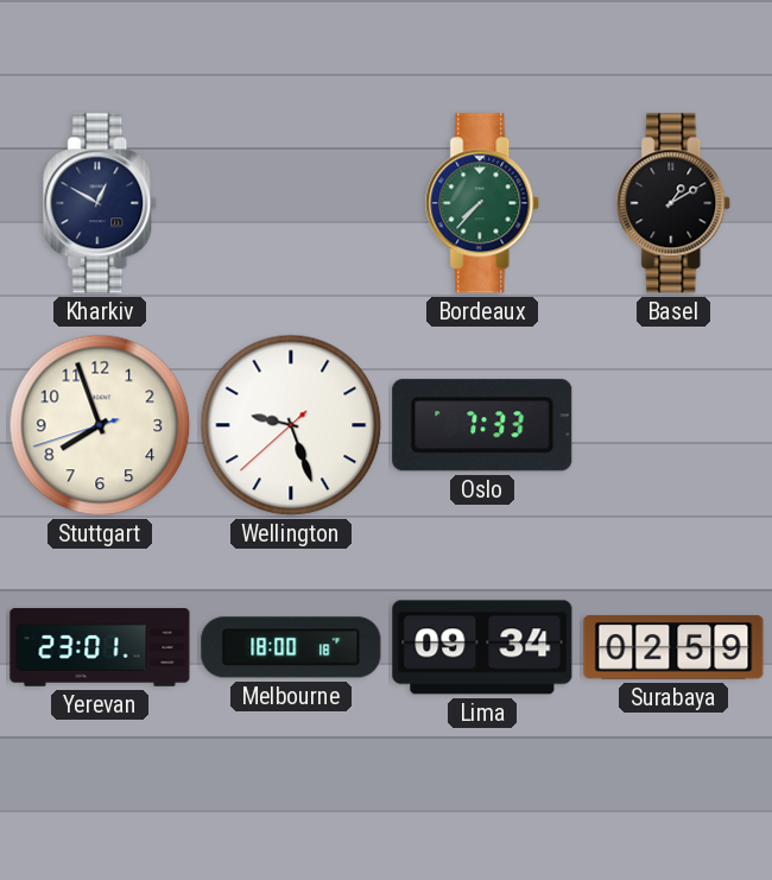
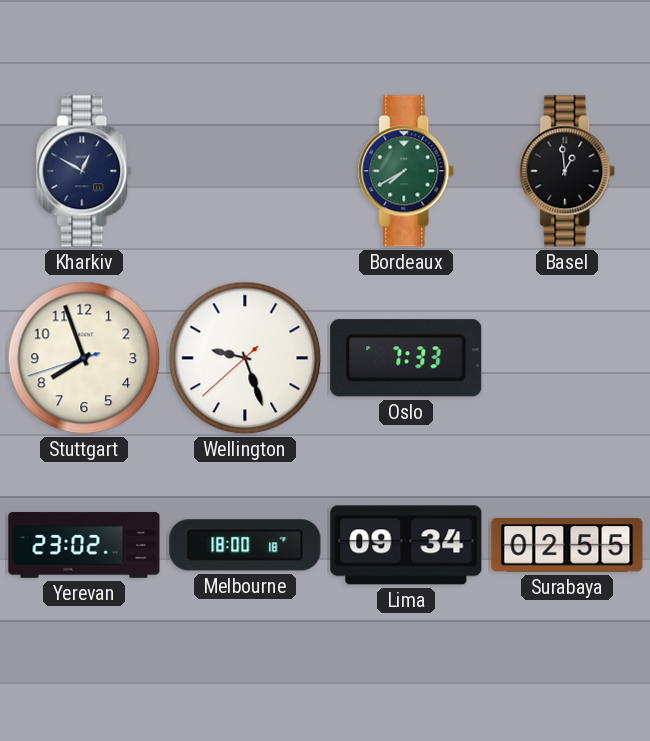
Bordeaux: 7:37 -> 7:40
Basel: 1:10 -> 12:59
Yerevan: 23:01 -> 23:02
Surabaya: 02:59 -> 02:55
